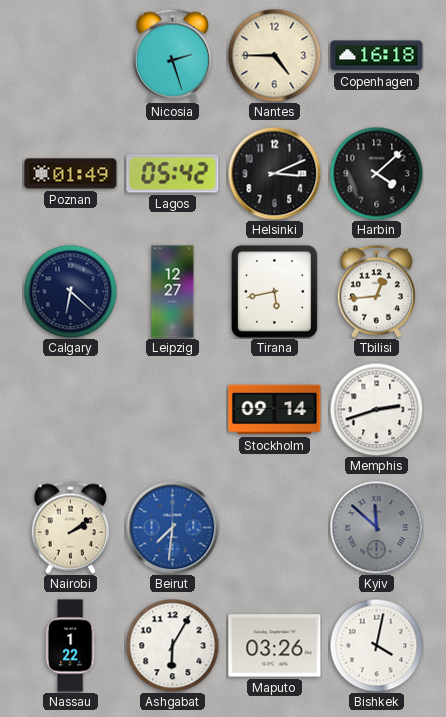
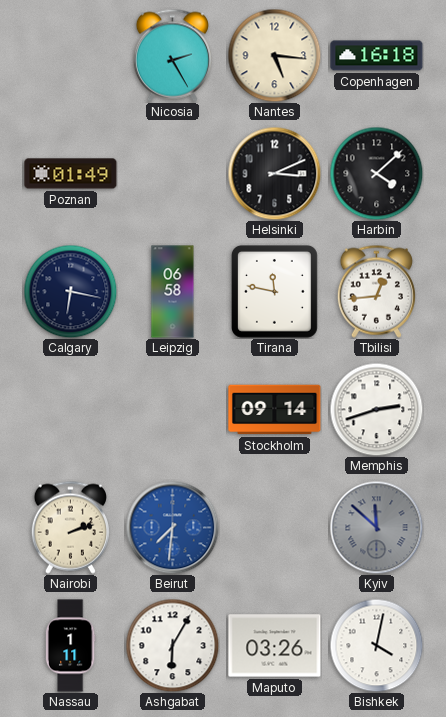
Nicosia: 2:27 -> 2:25
Nantes: 4:45 -> 5:16
Lagos: 05:42 -> none
Calgary: 6:22 -> 6:17
Leipzig: 12:27 -> 06:58
Tirana: 5:43 -> 11:47
Nairobi: 2:09 -> 2:12
Nassau: 1:22 -> 1:11
